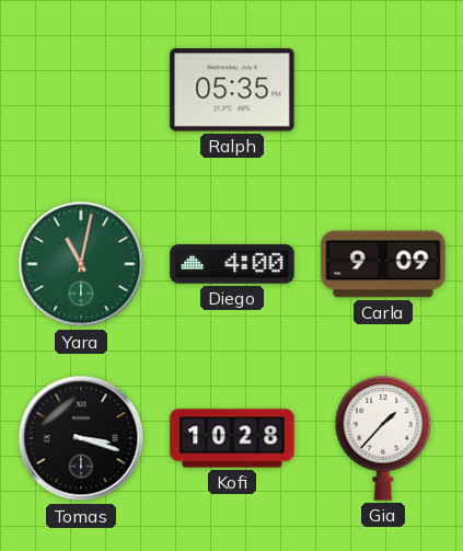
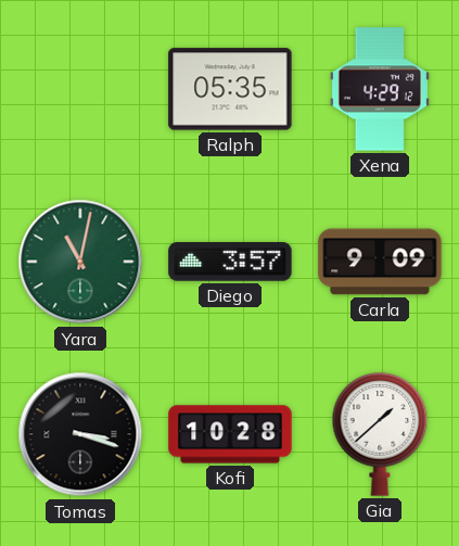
Xena: none -> 4:29
Diego: 4:00 -> 3:57
Gia: 1:37 -> 1:38
